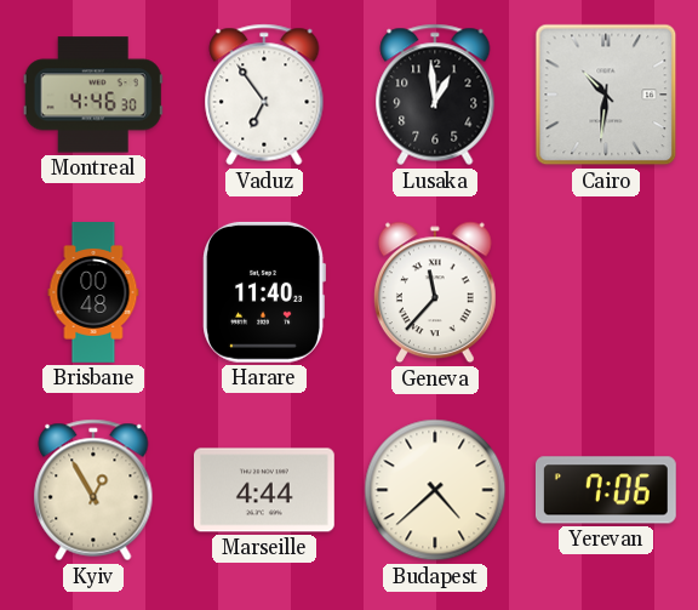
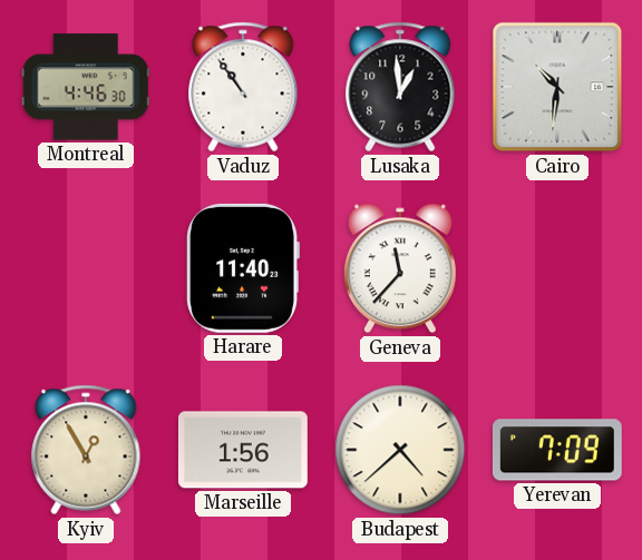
Vaduz: 6:54 -> 10:54
Brisbane: 00:48 -> none
Marseille: 4:44 -> 1:56
Yerevan: 7:06 -> 7:09
